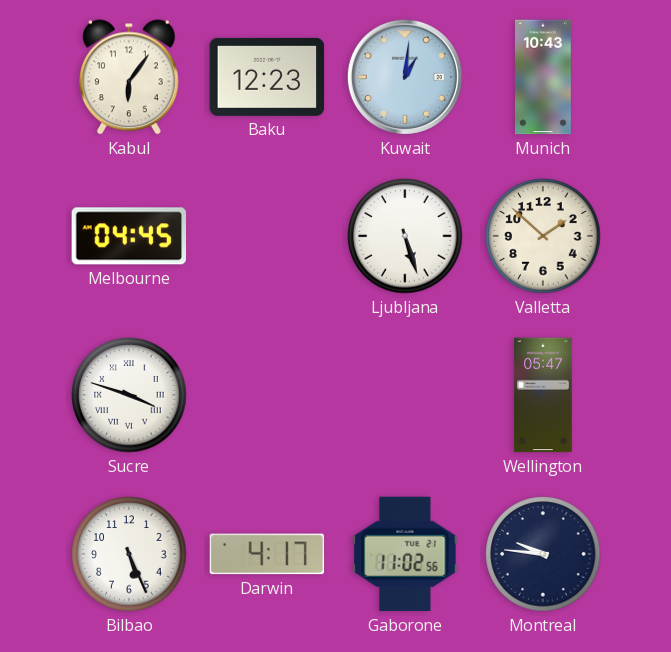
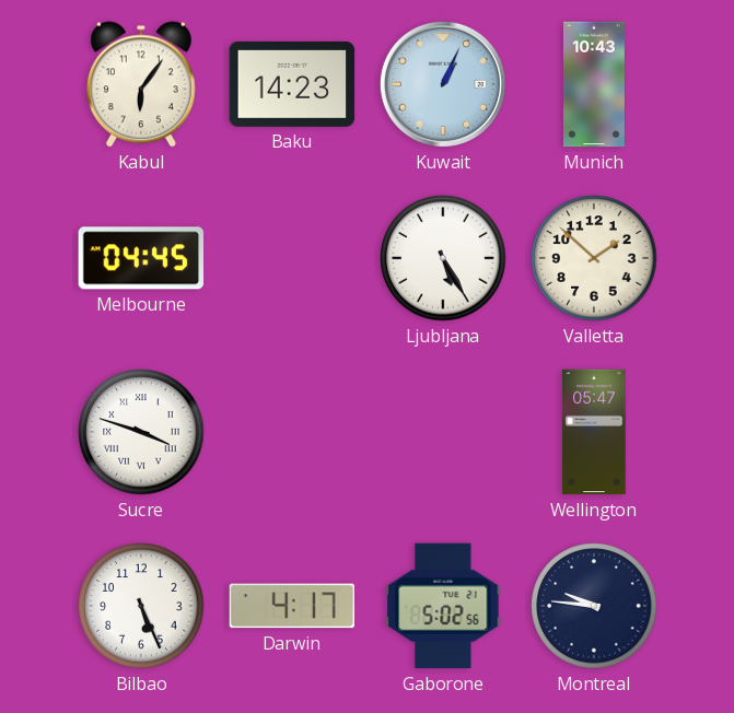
Baku: 12:23 -> 14:23
Kuwait: 1:01 -> 1:04
Ljubljana: 5:27 -> 5:25
Gaborone: 11:02 -> 5:02
